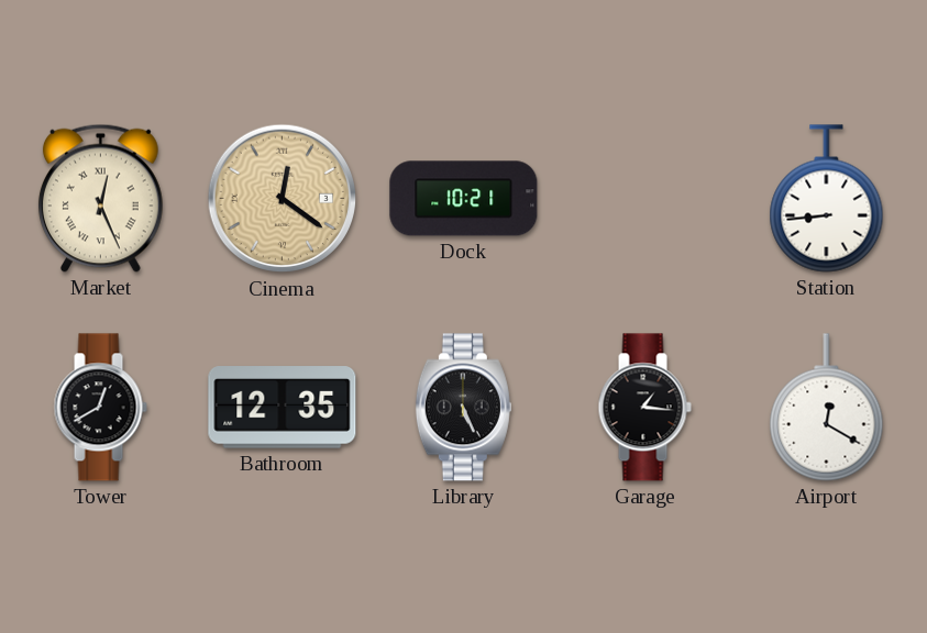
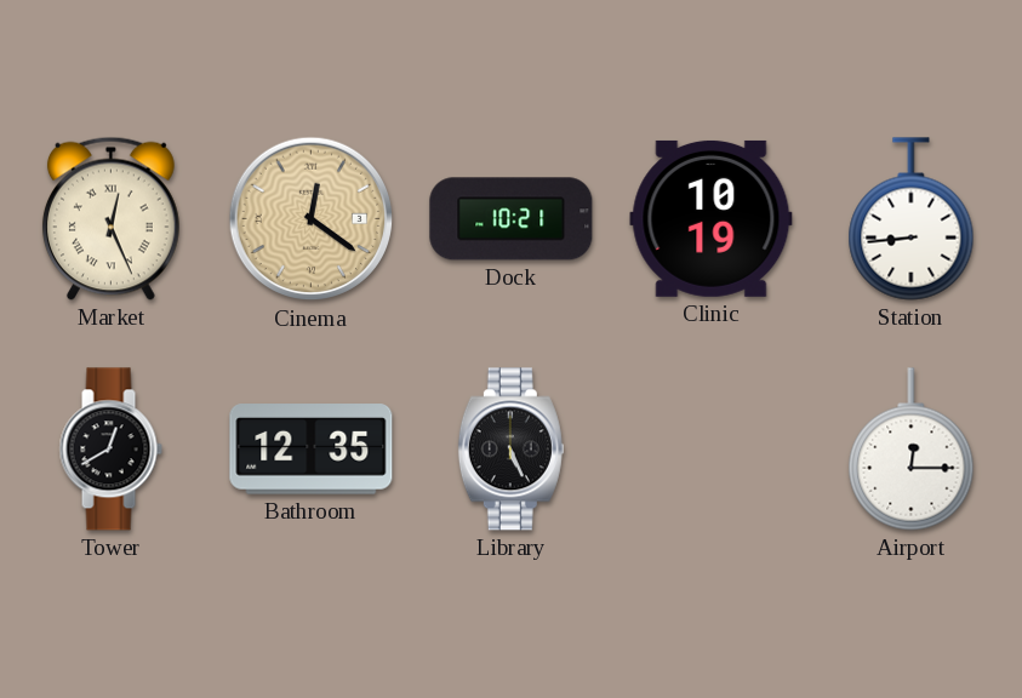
Clinic: none -> 10:19
Garage: 1:16 -> none
Airport: 12:20 -> 12:15
